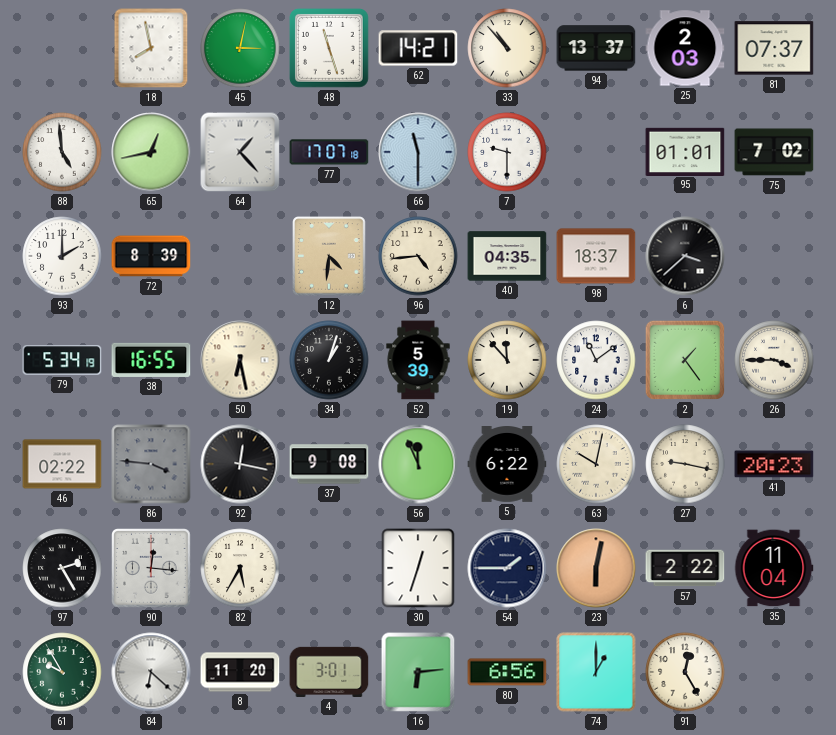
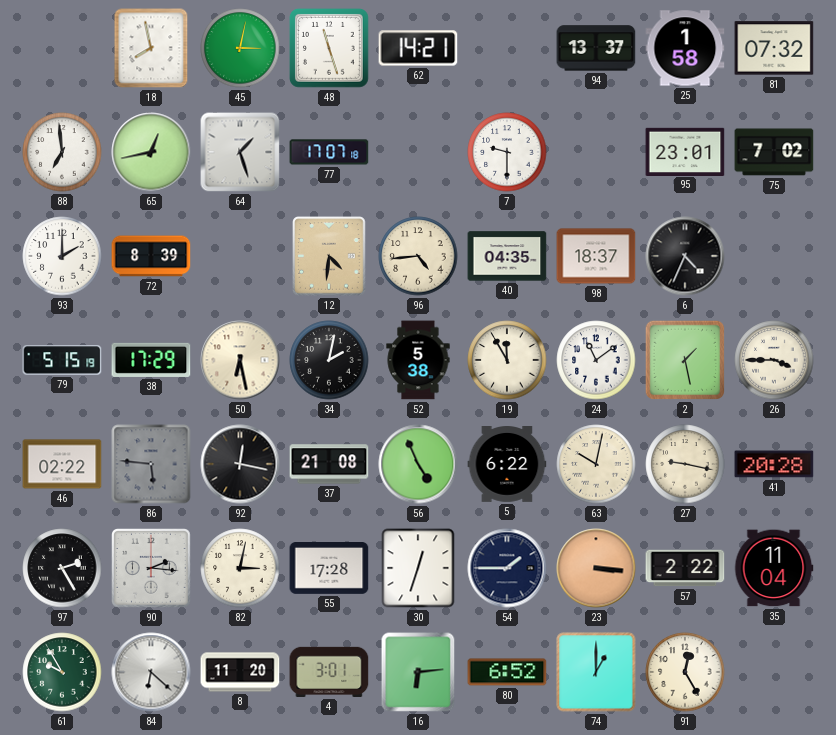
33: 10:53 -> none
25: 2:03 -> 1:58
81: 07:37 -> 07:32
88: 4:59 -> 6:59
64: 1:23 -> 1:27
66: 11:30 -> none
95: 01:01 -> 23:01
6: 3:38 -> 4:34
79: 5:34 -> 5:15
38: 16:55 -> 17:29
34: 1:03 -> 2:02
52: 5:39 -> 5:38
19: 11:53 -> 11:55
2: 1:24 -> 1:28
86: 3:46 -> 5:46
37: 9:08 -> 21:08
56: 11:56 -> 4:56
41: 20:23 -> 20:28
90: 12:16 -> 2:16
82: 5:35 -> 3:02
55: none -> 17:28
23: 6:02 -> 3:16
80: 6:56 -> 6:52
